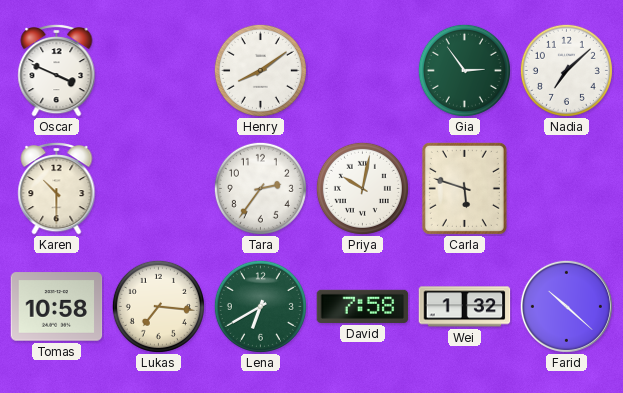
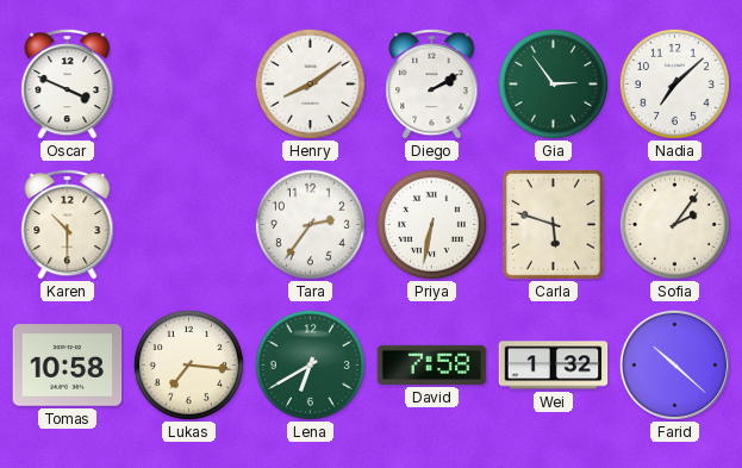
Diego: none -> 2:10
Priya: 10:02 -> 6:32
Sofia: none -> 2:06
